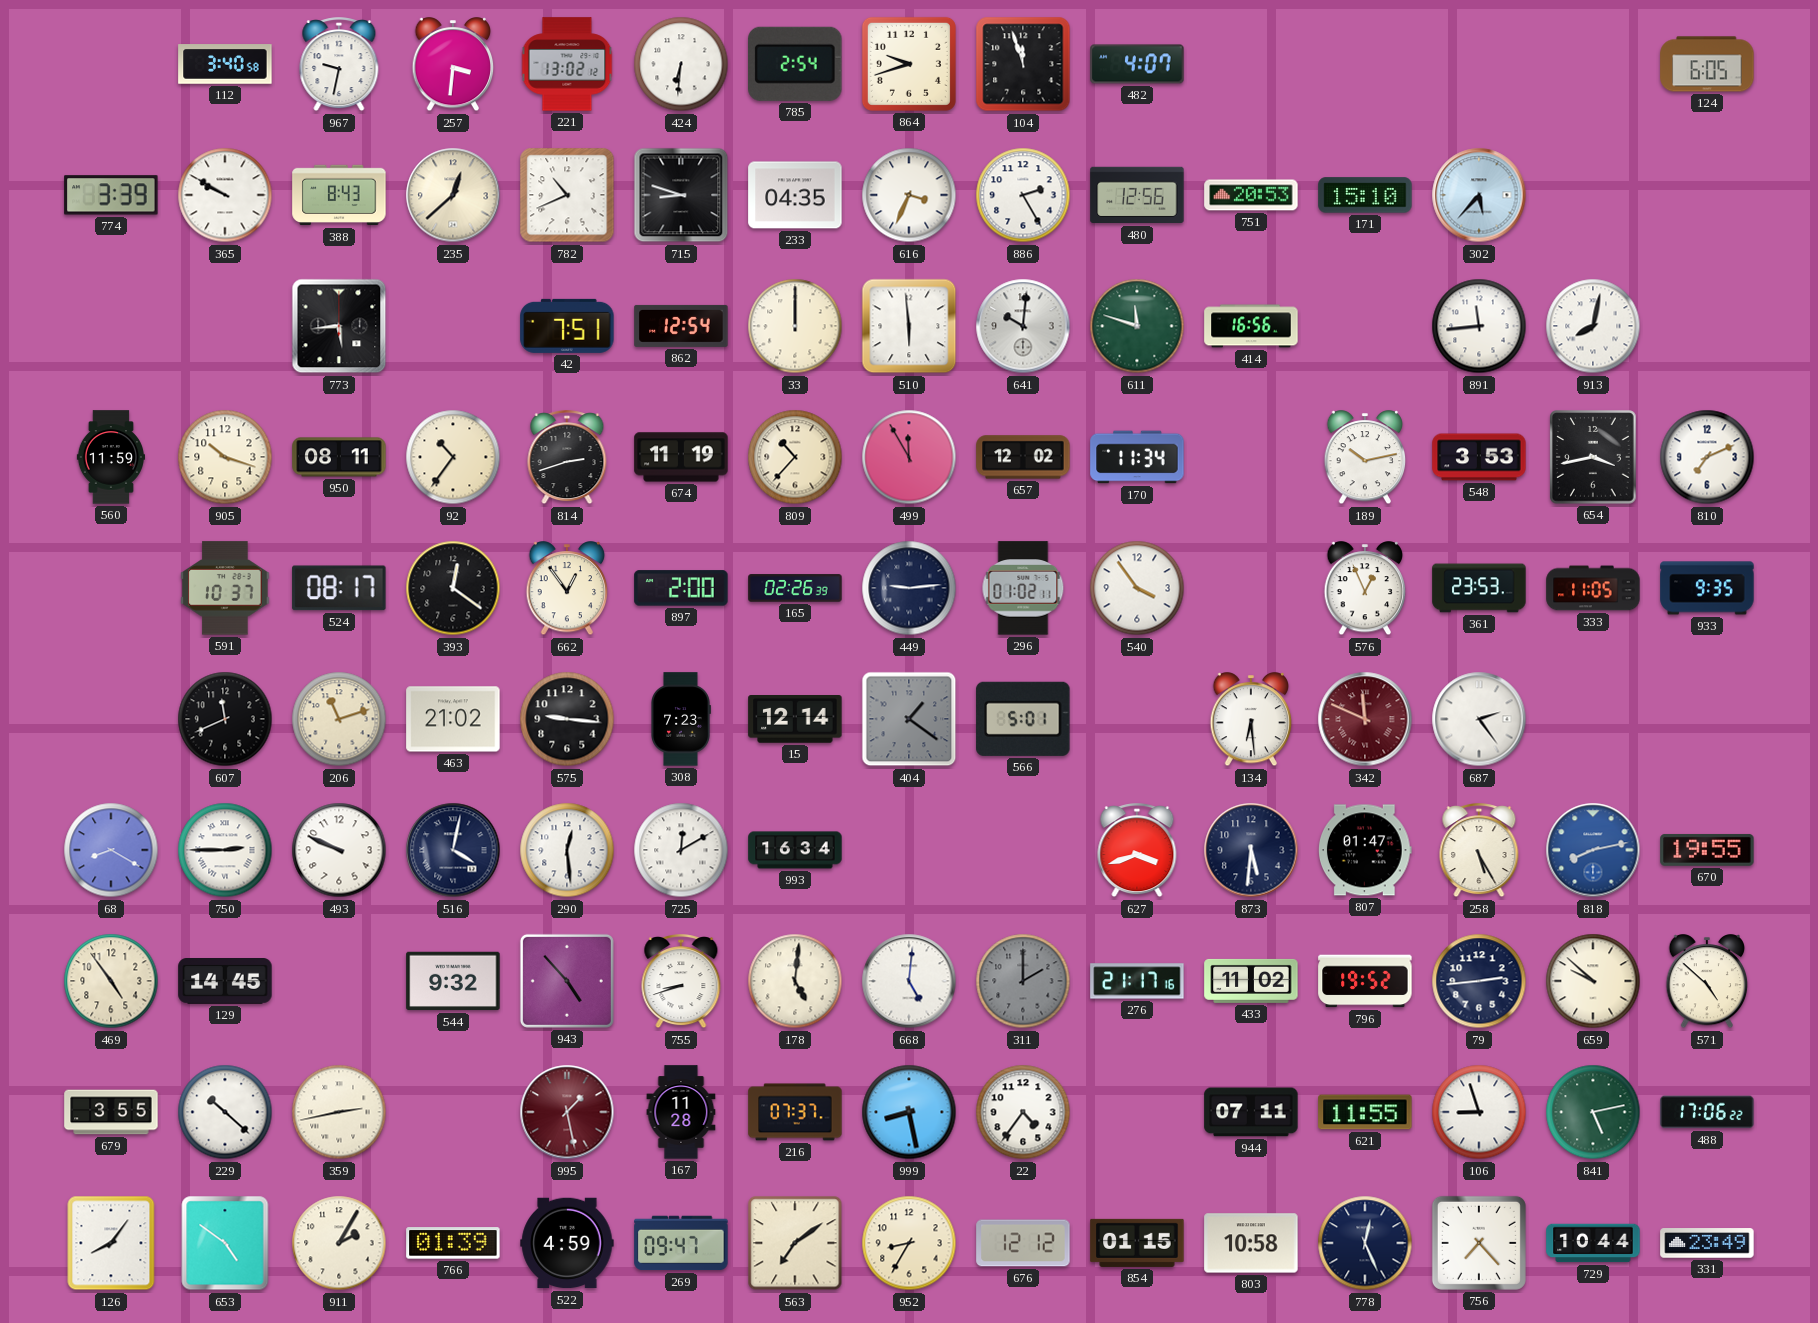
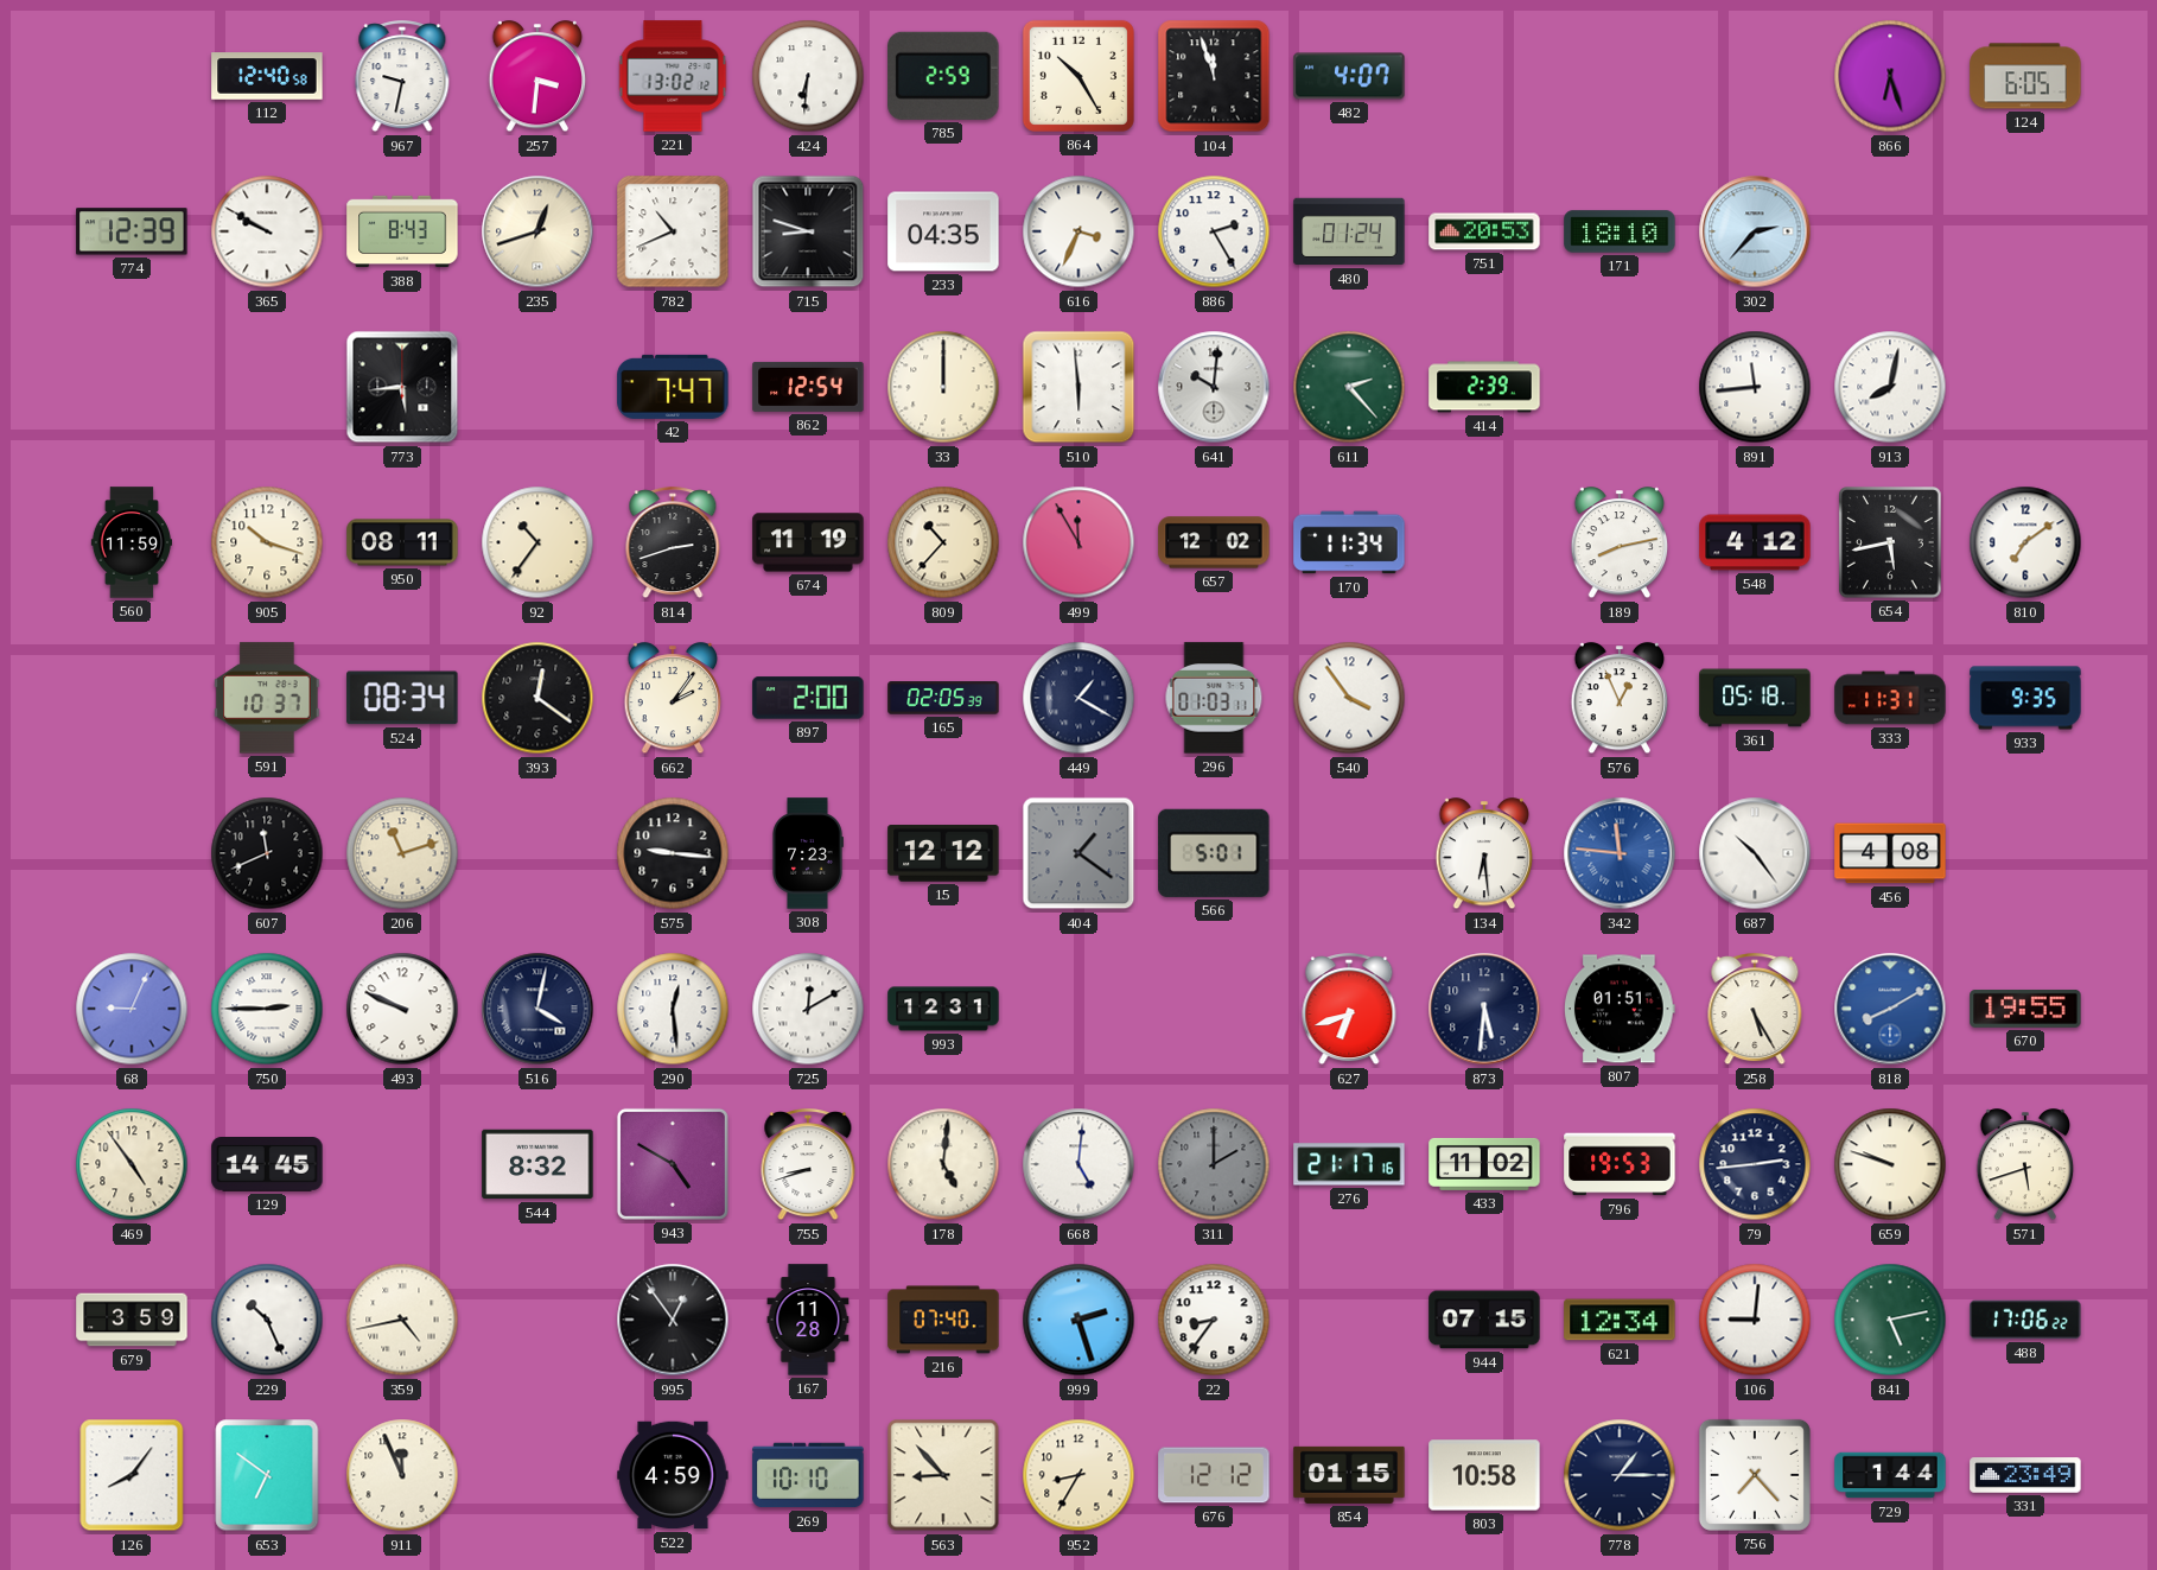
112: 3:40 -> 12:40
785: 2:54 -> 2:59
864: 9:42 -> 10:25
866: none -> 6:27
774: 3:39 -> 12:39
235: 12:38 -> 12:42
480: 12:56 -> 01:24
171: 15:10 -> 18:10
302: 5:37 -> 2:37
42: 7:51 -> 7:47
611: 11:48 -> 2:23
414: 16:56 -> 2:39
189: 10:13 -> 8:13
548: 3:53 -> 4:12
654: 3:43 -> 5:43
810: 7:11 -> 7:09
524: 08:17 -> 08:34
662: 12:54 -> 2:06
165: 02:26 -> 02:05
449: 9:14 -> 1:20
296: 01:02 -> 01:03
361: 23:53 -> 05:18
333: 11:05 -> 11:31
463: 21:02 -> none
15: 12:14 -> 12:12
342: 11:49 -> 11:46
342 dial: burgundy -> blue
687: 2:24 -> 10:24
456: none -> 4:08
68: 8:20 -> 9:04
993: 16:34 -> 12:31
627: 3:42 -> 6:42
807: 01:47 -> 01:51
818: 8:13 -> 8:10
544: 9:32 -> 8:32
943: 4:53 -> 4:50
796: 19:52 -> 19:53
659: 9:52 -> 9:48
571: 4:52 -> 5:42
679: 3:55 -> 3:59
229: 10:22 -> 10:26
359: 2:43 -> 4:43
995: 1:28 -> 12:54
995 dial: burgundy -> black
216: 07:37 -> 07:40
999: 8:28 -> 2:27
22: 4:36 -> 8:36
944: 07:11 -> 07:15
621: 11:55 -> 12:34
106: 8:57 -> 9:01
653: 4:51 -> 6:51
911: 2:05 -> 11:56
766: 01:39 -> none
269: 09:47 -> 10:10
563: 7:09 -> 8:53
778: 12:26 -> 1:15
729: 10:44 -> 1:44
